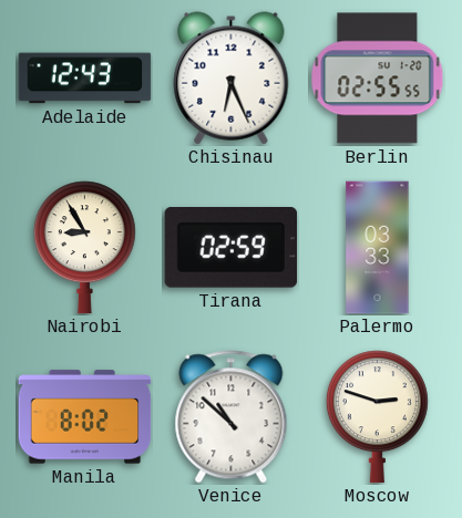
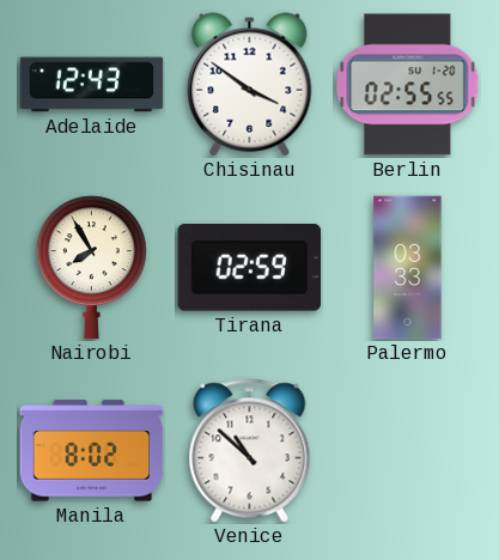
Chisinau: 6:26 -> 3:51
Nairobi: 8:55 -> 7:55
Moscow: 2:48 -> none
